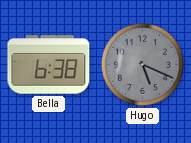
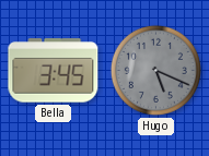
Bella: 6:38 -> 3:45
